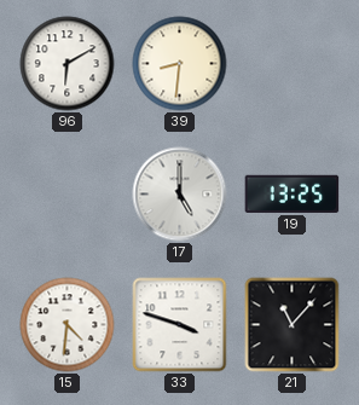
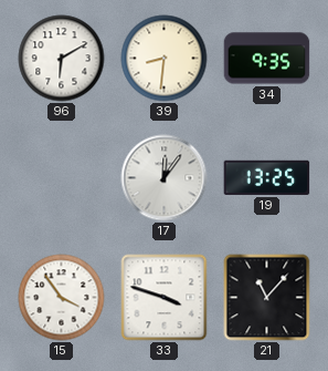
34: none -> 9:35
17: 5:00 -> 12:06
15: 4:31 -> 3:54
